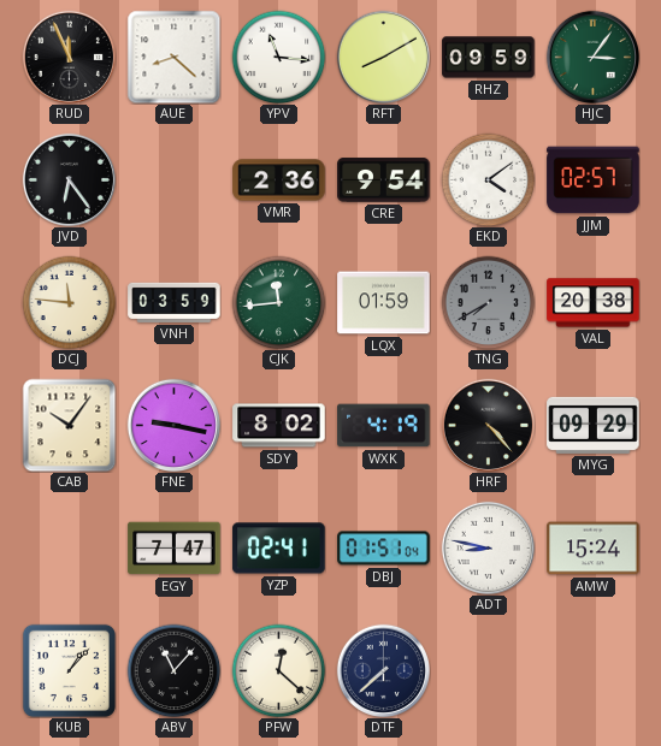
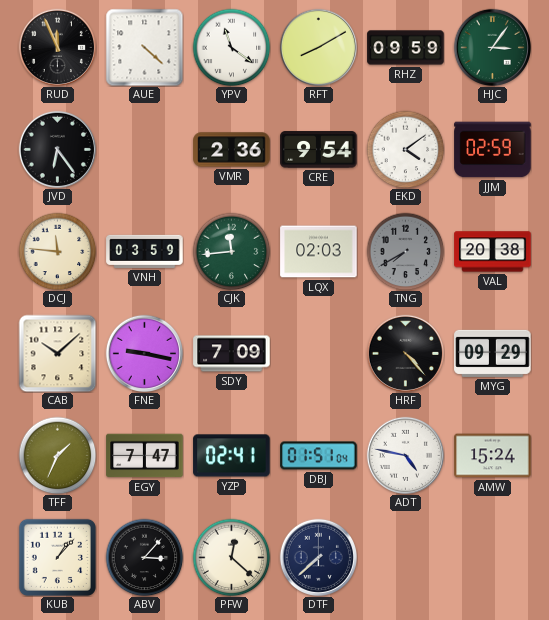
AUE: 8:22 -> 4:22
YPV: 11:16 -> 11:21
JJM: 02:57 -> 02:59
LQX: 01:59 -> 02:03
CAB: 10:06 -> 10:08
SDY: 8:02 -> 7:09
WXK: 4:19 -> none
TFF: none -> 1:34
ADT: 8:47 -> 4:47
ABV: 11:07 -> 3:07
